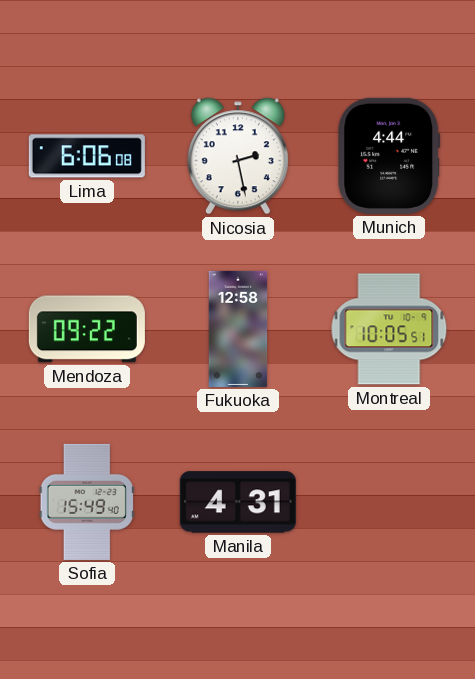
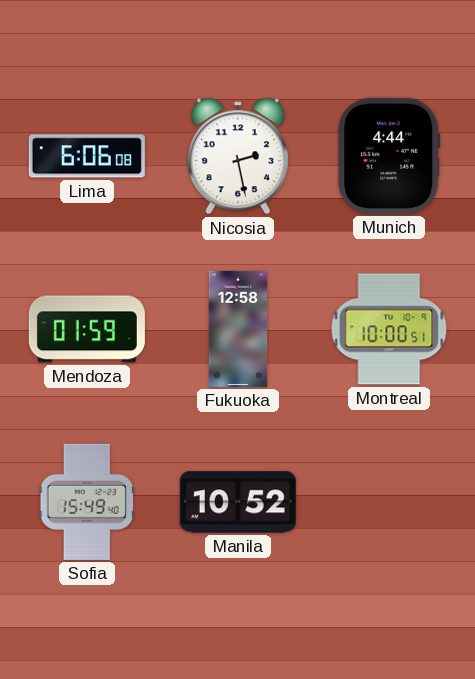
Mendoza: 09:22 -> 01:59
Montreal: 10:05 -> 10:00
Manila: 4:31 -> 10:52
